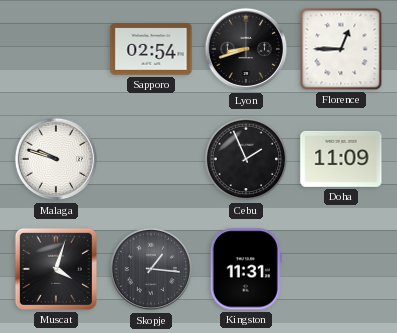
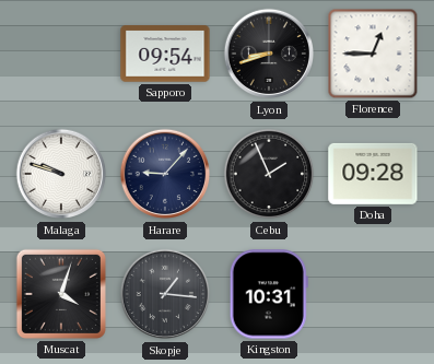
Sapporo: 02:54 -> 09:54
Harare: none -> 9:07
Doha: 11:09 -> 09:28
Kingston: 11:31 -> 10:31
